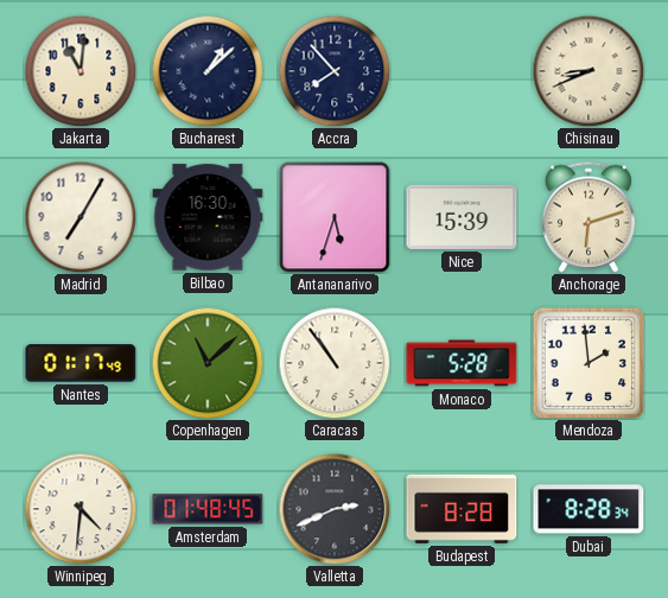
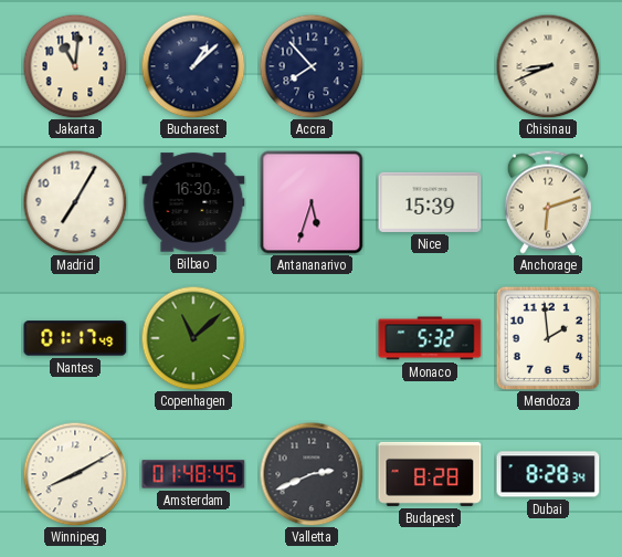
Caracas: 10:54 -> none
Monaco: 5:28 -> 5:32
Winnipeg: 4:31 -> 8:10
